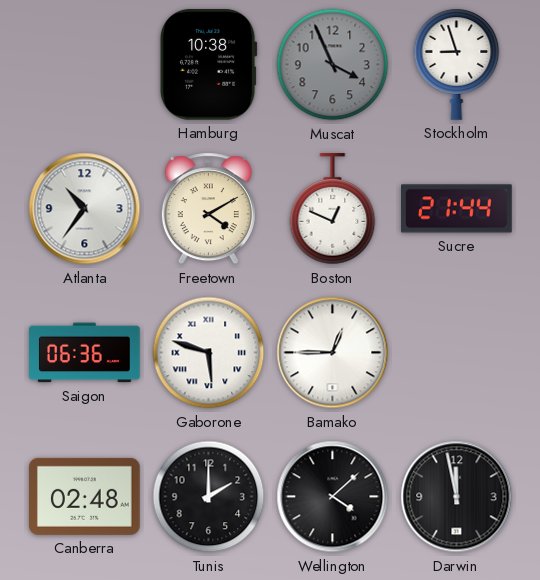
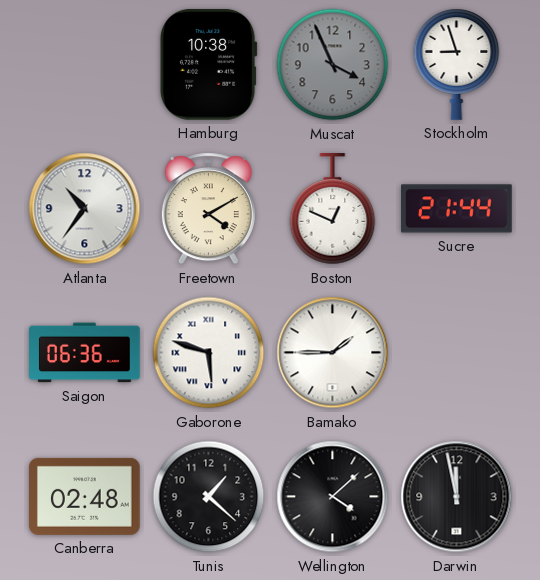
Bamako: 12:45 -> 1:45
Tunis: 2:00 -> 1:22
